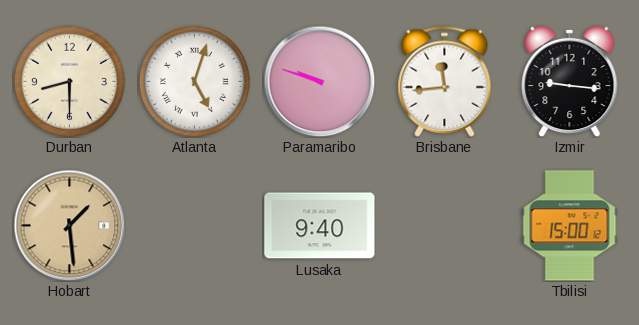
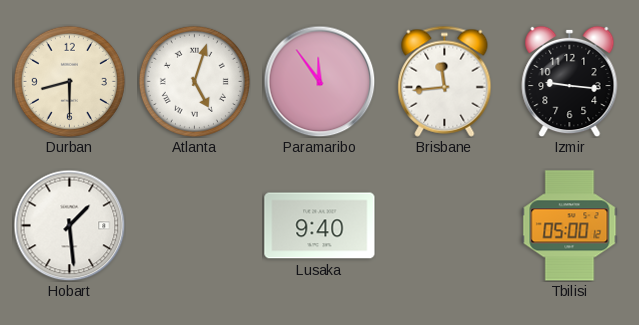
Paramaribo: 9:48 -> 11:54
Hobart dial: champagne -> white
Tbilisi: 15:00 -> 05:00
